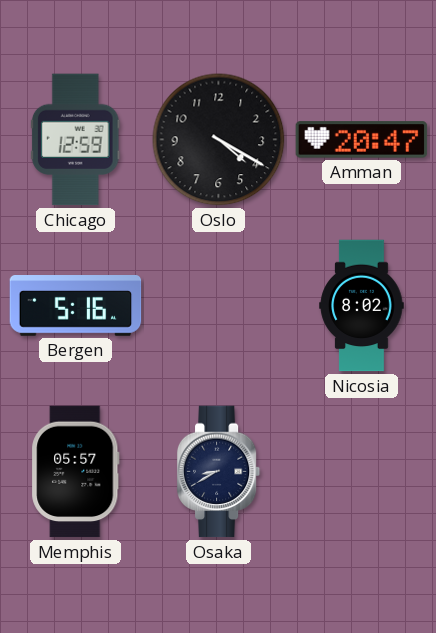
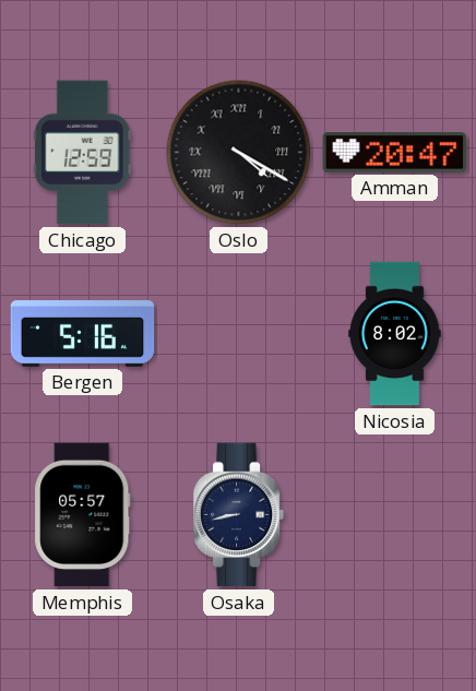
Oslo numerals: Arabic -> Roman
Osaka: 8:40 -> 8:43
